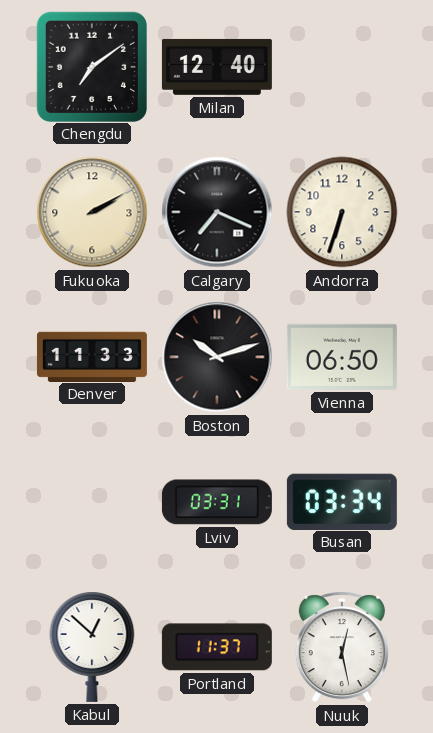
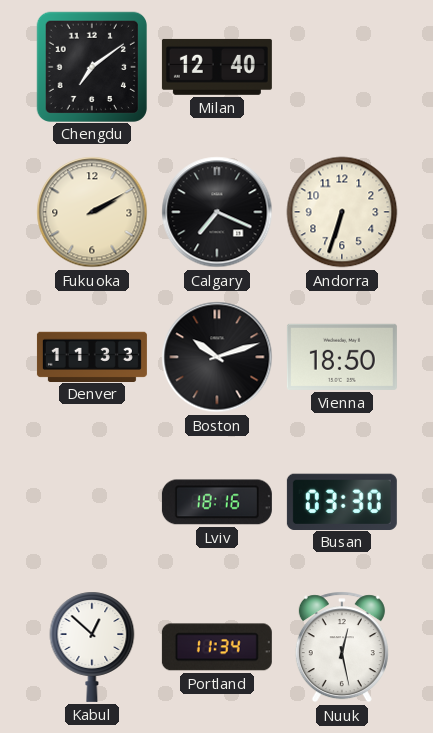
Vienna: 06:50 -> 18:50
Lviv: 03:31 -> 18:16
Busan: 03:34 -> 03:30
Portland: 11:37 -> 11:34
